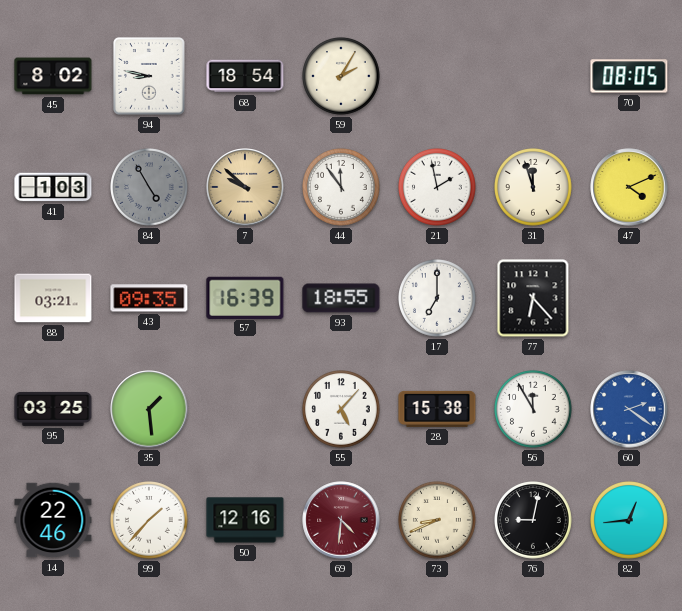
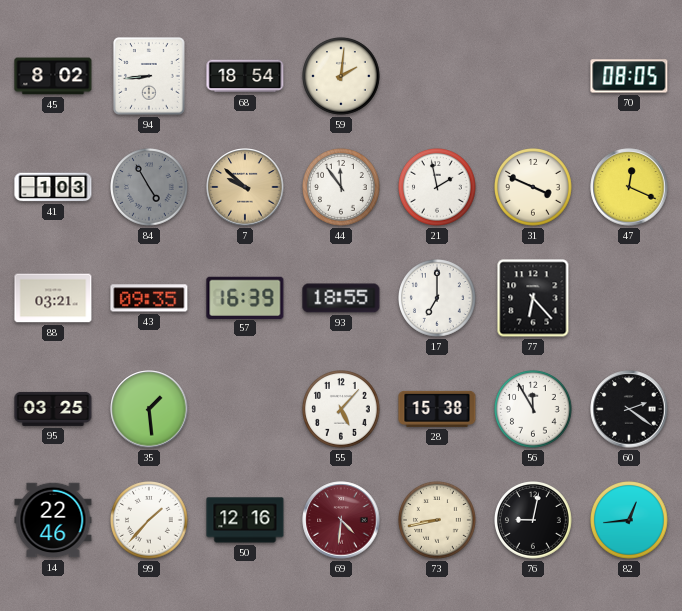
94: 8:47 -> 8:44
59: 2:05 -> 2:01
31: 11:57 -> 3:49
47: 4:11 -> 12:19
60 dial: blue -> black
73: 8:41 -> 8:43
